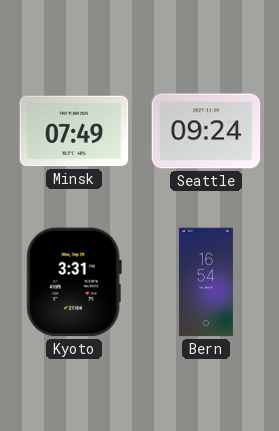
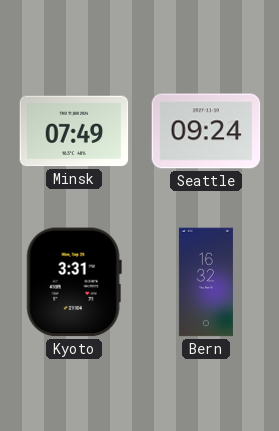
Bern: 16:54 -> 16:32
